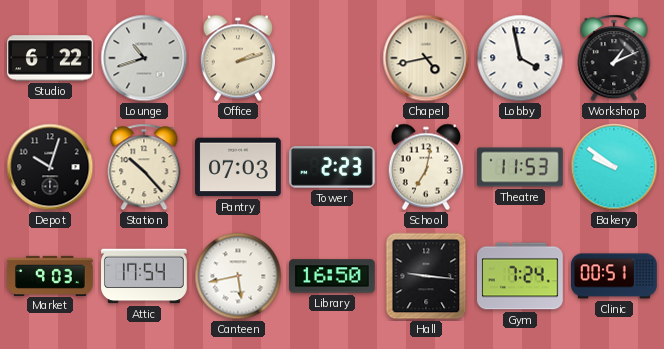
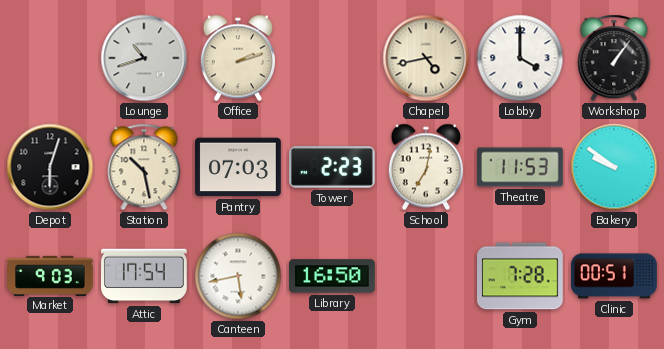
Studio: 6:22 -> none
Lobby: 3:58 -> 4:00
Workshop: 1:11 -> 1:06
Depot: 10:03 -> 6:03
Station: 10:23 -> 10:28
Hall: 9:16 -> none
Gym: 7:24 -> 7:28
